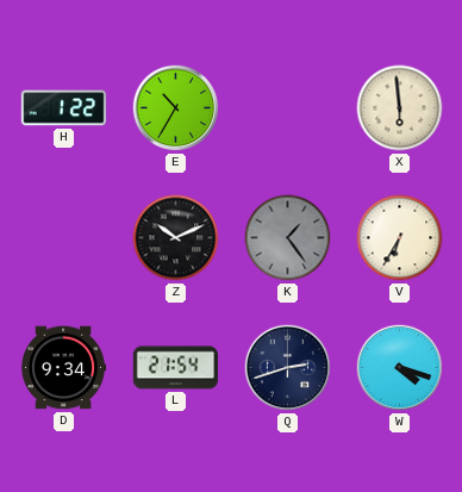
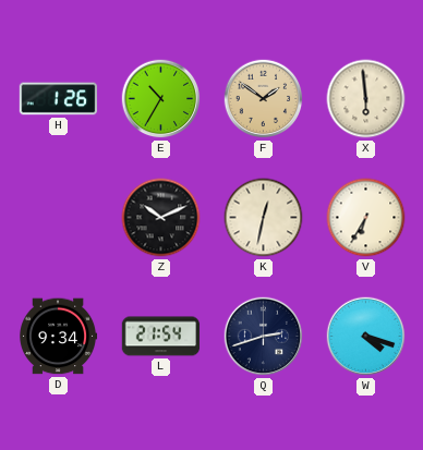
H: 1:22 -> 1:26
F: none -> 1:51
K: 1:24 -> 12:32
K dial: grey -> cream
